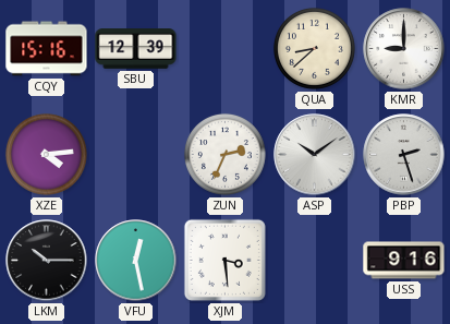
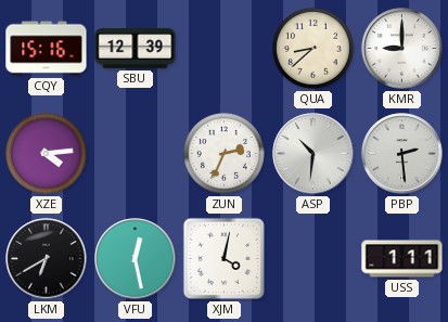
ASP: 10:09 -> 10:31
PBP: 2:27 -> 2:29
LKM: 10:15 -> 6:40
XJM: 3:29 -> 4:02
USS: 9:16 -> 1:11
